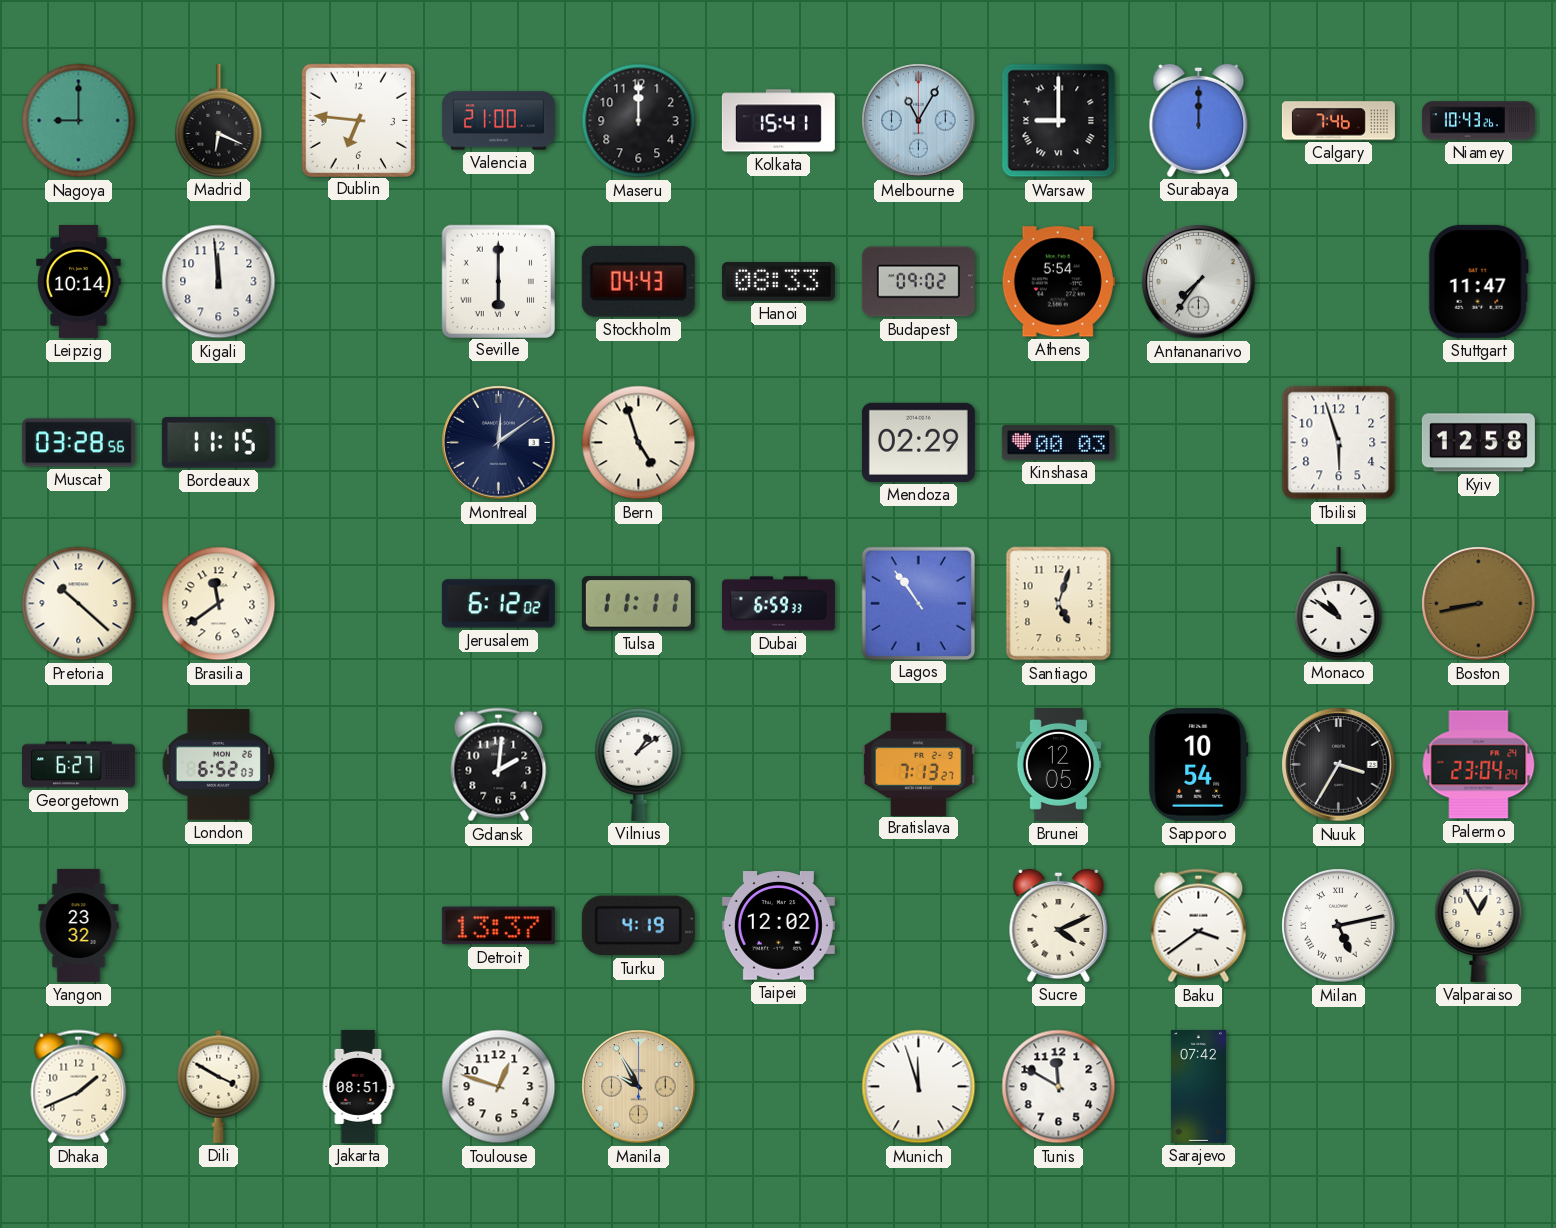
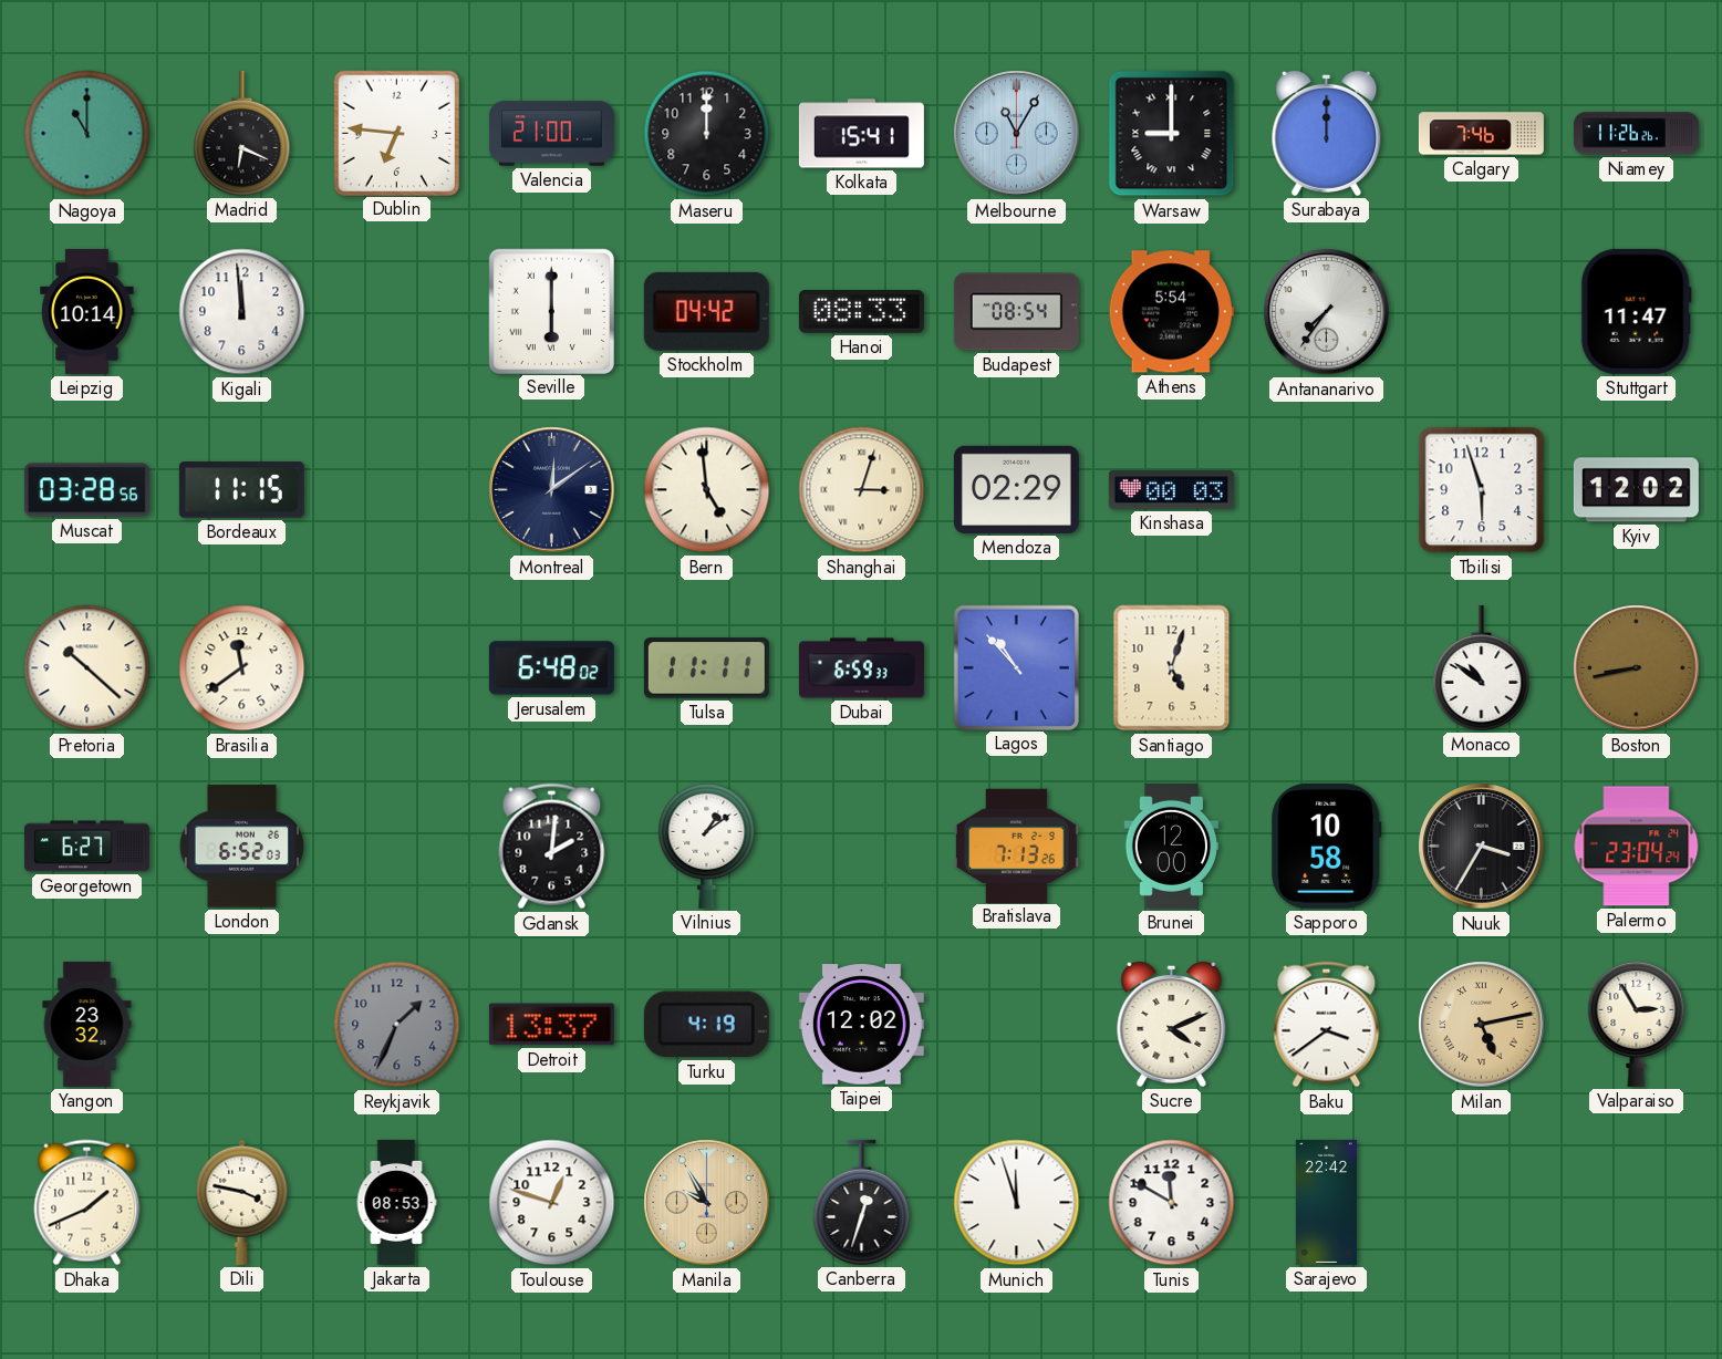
Nagoya: 9:00 -> 11:00
Niamey: 10:43 -> 11:26
Stockholm: 04:43 -> 04:42
Budapest: 09:02 -> 08:54
Bern: 4:57 -> 4:59
Shanghai: none -> 3:03
Kyiv: 12:58 -> 12:02
Jerusalem: 6:12 -> 6:48
Lagos: 10:54 -> 10:53
Bratislava: 7:13:27 -> 7:13:26
Brunei: 12:05 -> 12:00
Sapporo: 10:54 -> 10:58
Reykjavik: none -> 1:34
Milan dial: white -> champagne
Valparaiso: 12:55 -> 2:55
Dili: 3:50 -> 3:47
Jakarta: 08:51 -> 08:53
Canberra: none -> 12:33
Sarajevo: 07:42 -> 22:42
